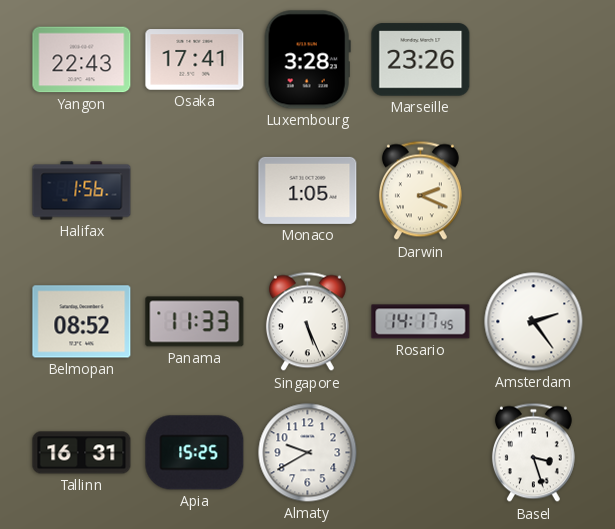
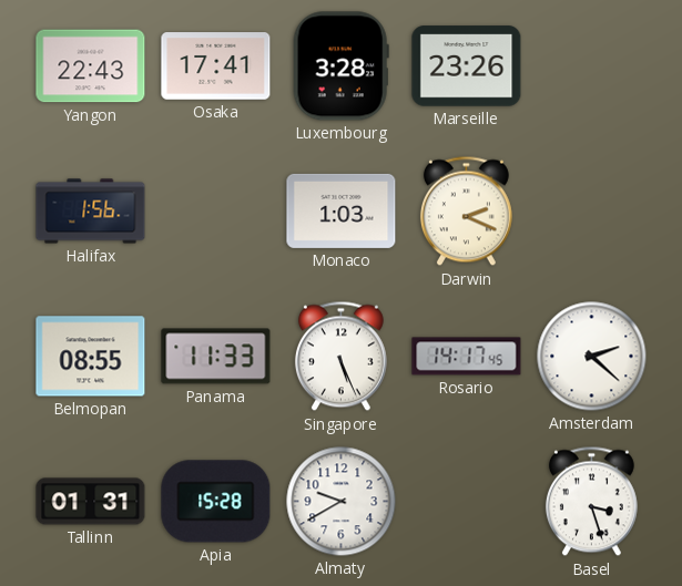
Monaco: 1:05 -> 1:03
Belmopan: 08:52 -> 08:55
Amsterdam: 2:24 -> 2:22
Tallinn: 16:31 -> 01:31
Apia: 15:25 -> 15:28
